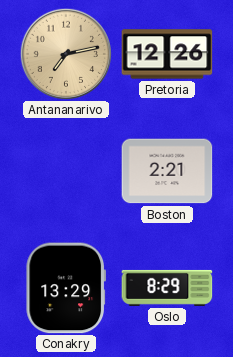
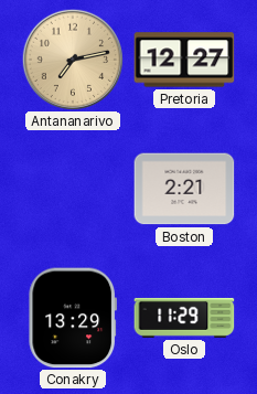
Pretoria: 12:26 -> 12:27
Oslo: 8:29 -> 11:29
